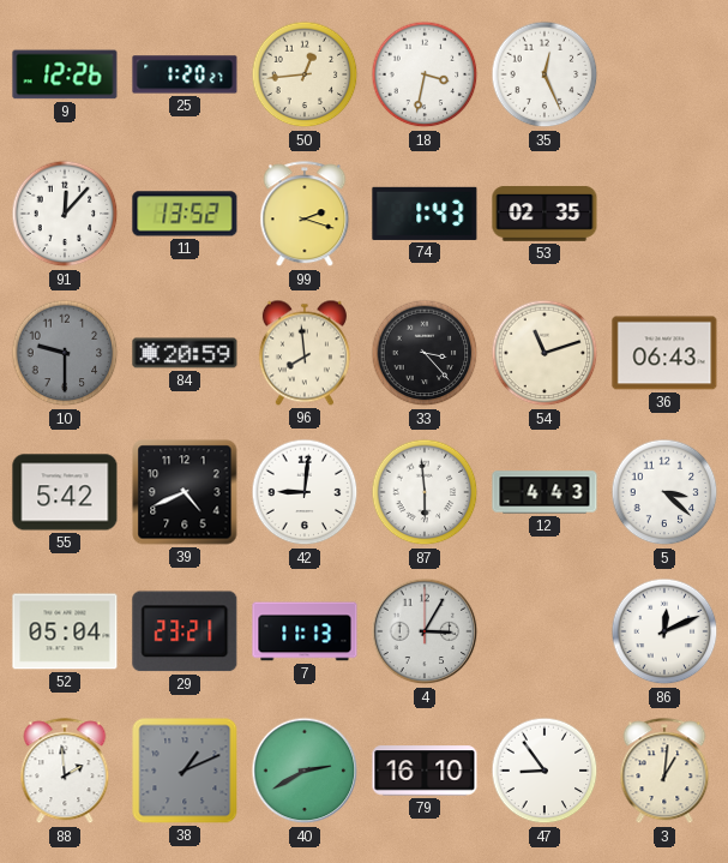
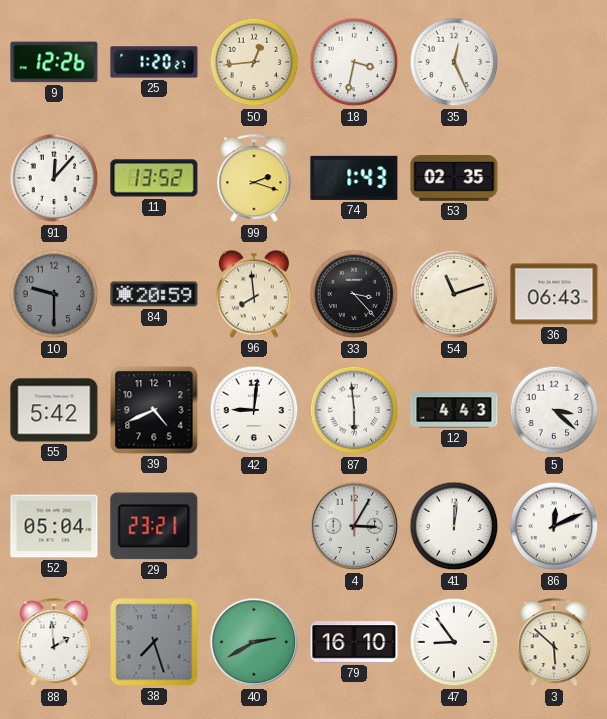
7: 11:13 -> none
41: none -> 12:01
38: 1:11 -> 7:27
3: 1:01 -> 5:52
